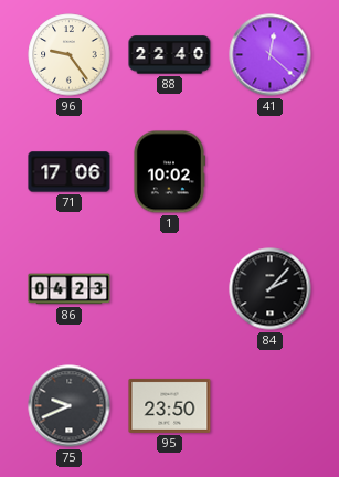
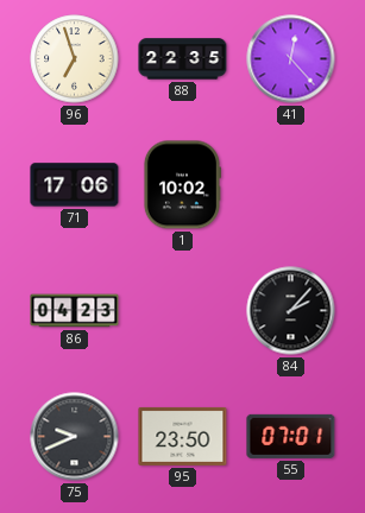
96: 9:24 -> 6:57
88: 22:40 -> 22:35
41: 12:22 -> 12:23
55: none -> 07:01
